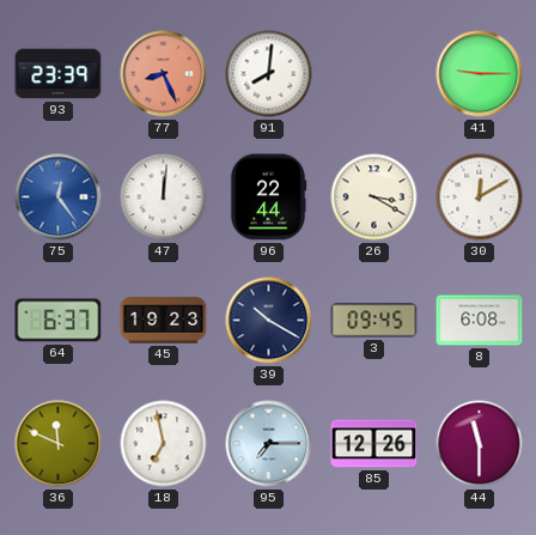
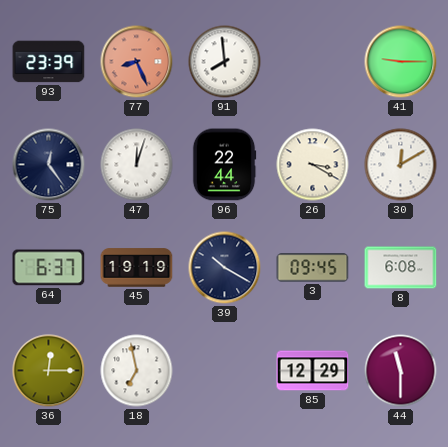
91: 8:01 -> 7:59
75 dial: blue -> navy
47: 12:01 -> 12:03
45: 19:23 -> 19:19
36: 11:49 -> 12:15
95: 7:15 -> none
85: 12:26 -> 12:29
